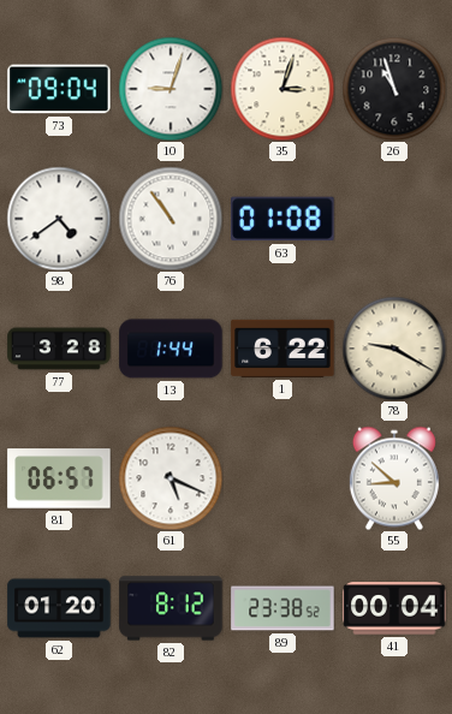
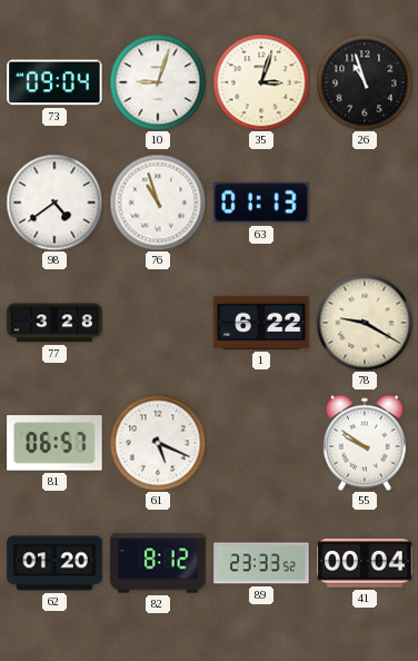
76: 10:54 -> 10:57
63: 01:08 -> 01:13
13: 1:44 -> none
55: 8:52 -> 9:51
89: 23:38 -> 23:33
